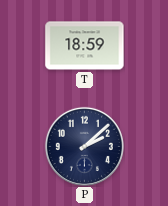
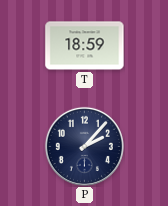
P: 2:08 -> 2:07
